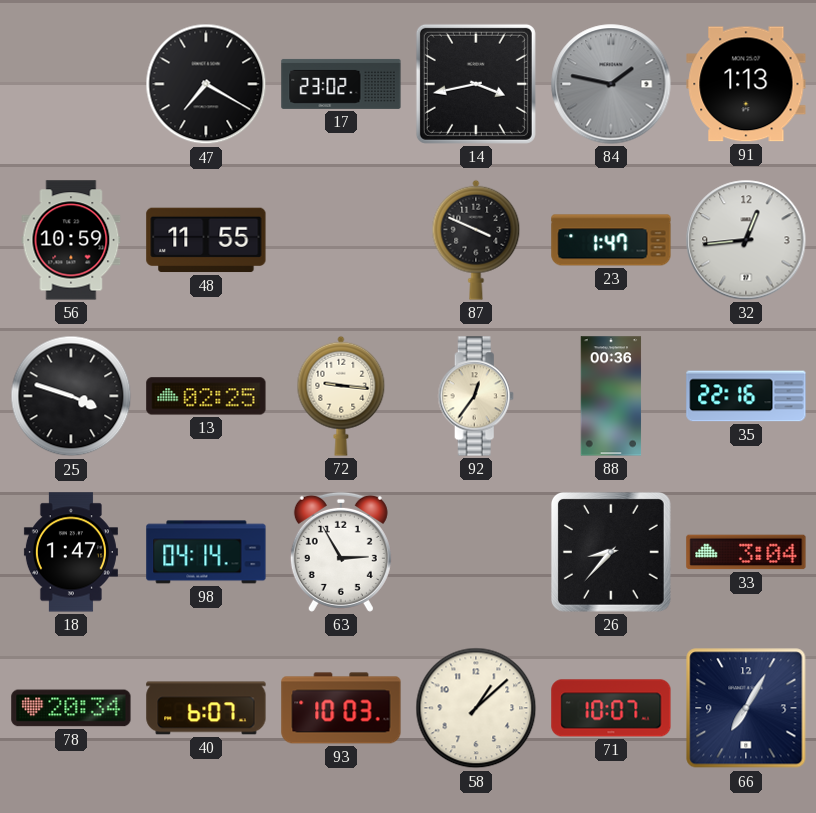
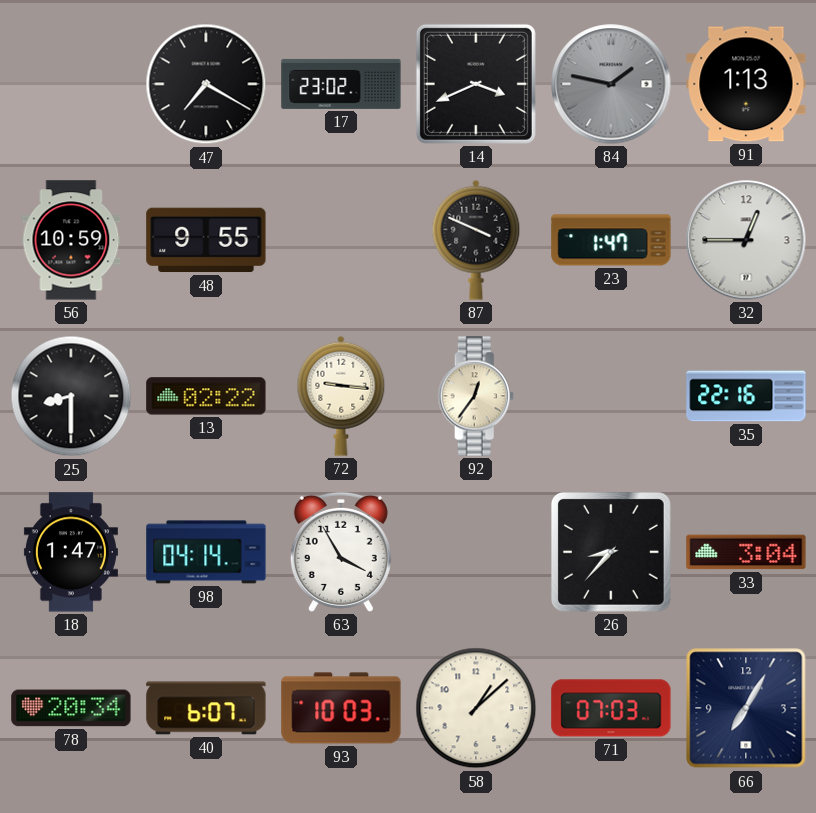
14: 3:43 -> 3:41
48: 11:55 -> 9:55
32: 12:44 -> 12:45
25: 3:48 -> 8:30
13: 02:25 -> 02:22
88: 00:36 -> none
63: 2:55 -> 3:55
71: 10:07 -> 07:03
